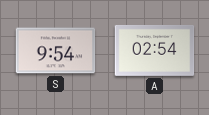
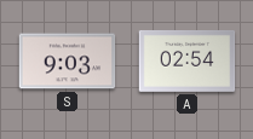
S: 9:54 -> 9:03
